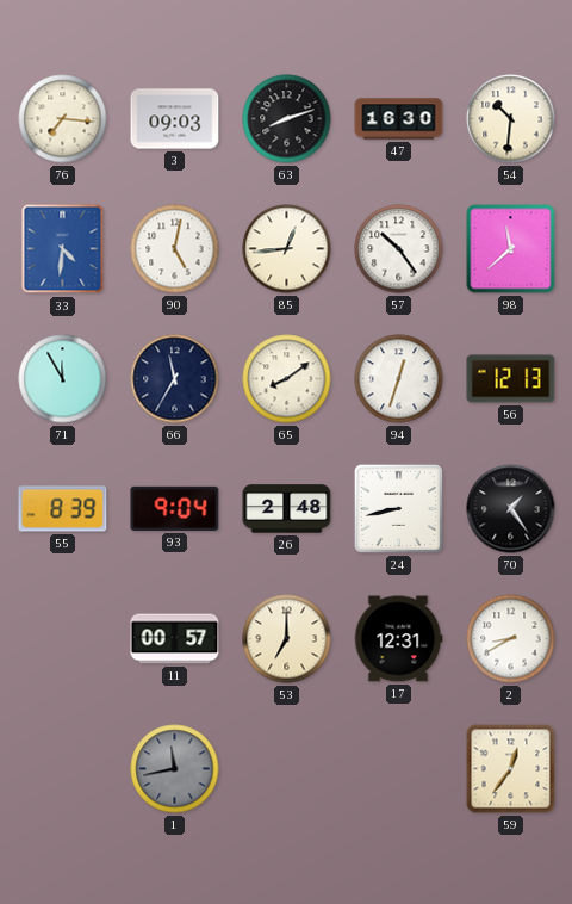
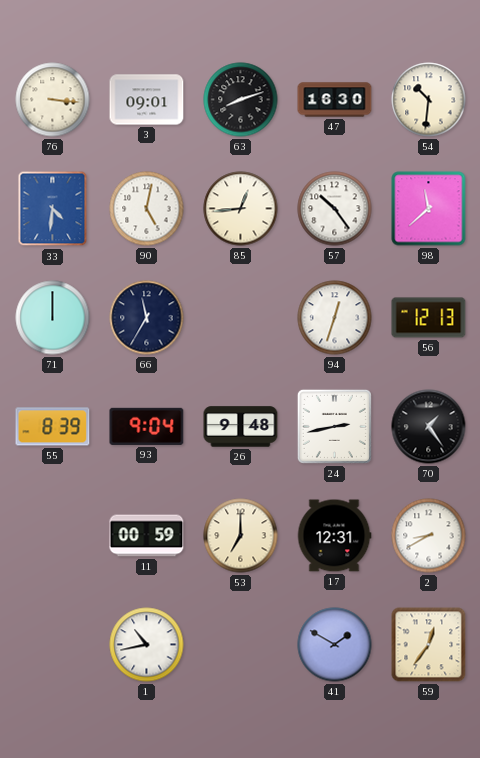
76: 7:16 -> 3:16
3: 09:03 -> 09:01
71: 11:55 -> 12:00
65: 8:09 -> none
26: 2:48 -> 9:48
24: 8:43 -> 2:43
11: 00:57 -> 00:59
1: 11:43 -> 10:43
1 dial: grey -> white
41: none -> 1:50
